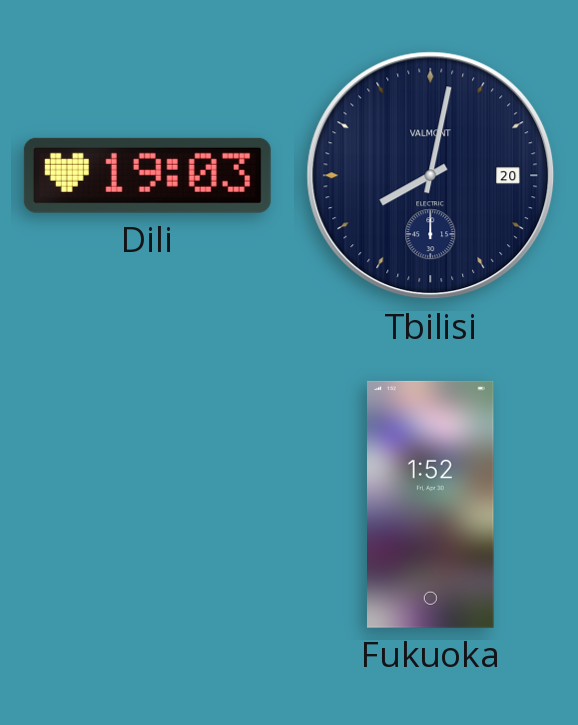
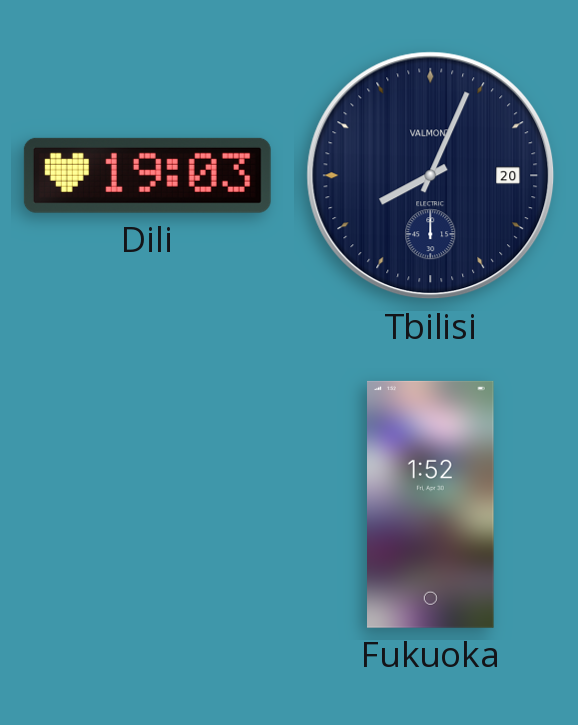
Tbilisi: 8:02 -> 8:04
